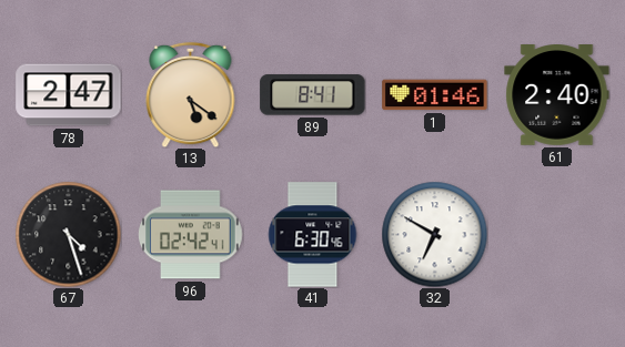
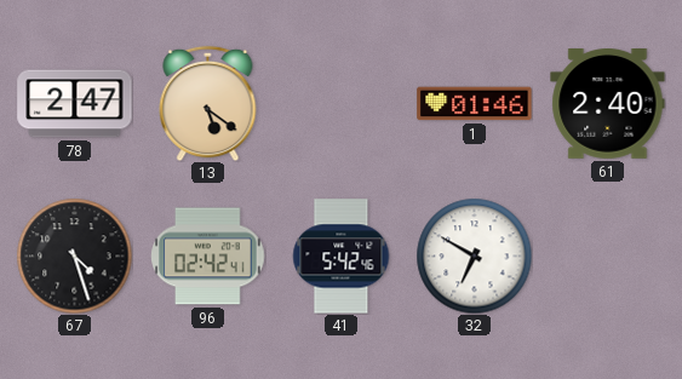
89: 8:41 -> none
41: 6:30 -> 5:42
